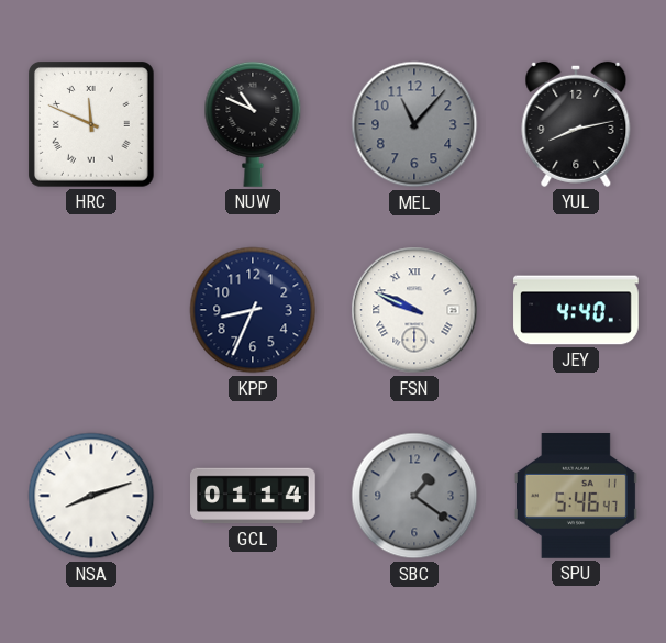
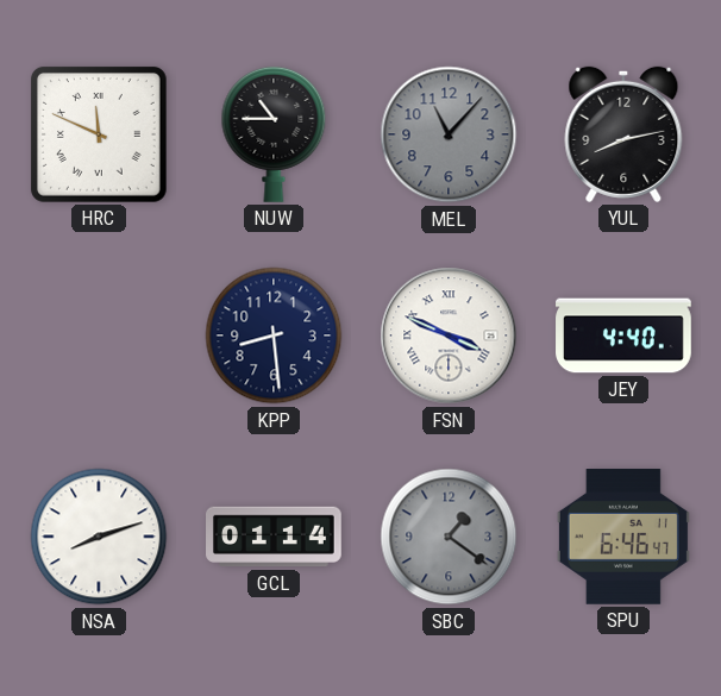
NUW: 10:49 -> 10:45
KPP: 8:34 -> 8:29
FSN: 9:49 -> 3:49
SPU: 5:46 -> 6:46
